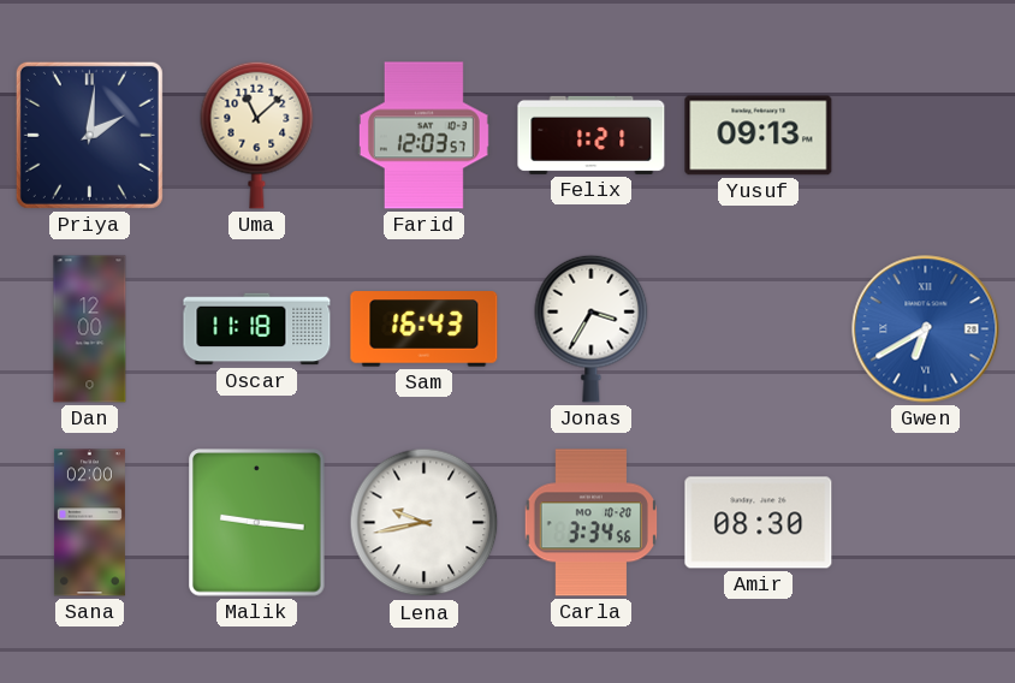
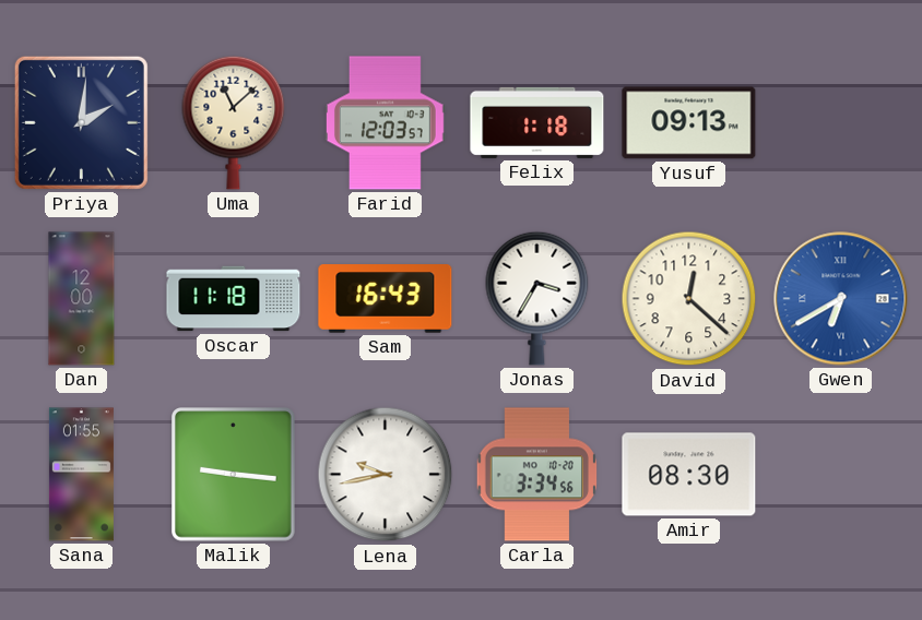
Felix: 1:21 -> 1:18
David: none -> 12:22
Sana: 02:00 -> 01:55
